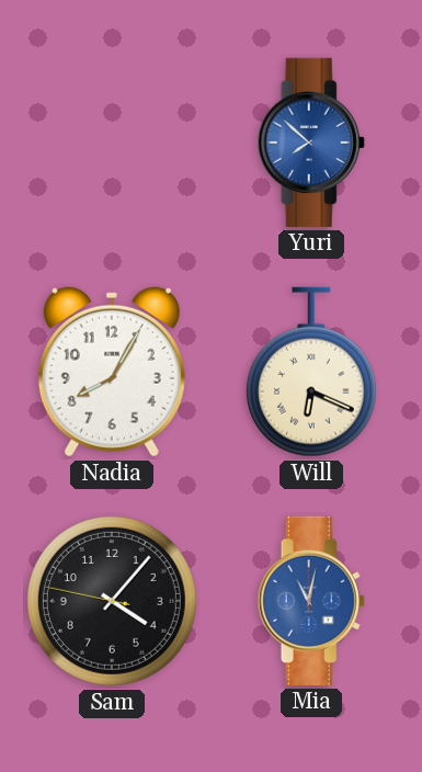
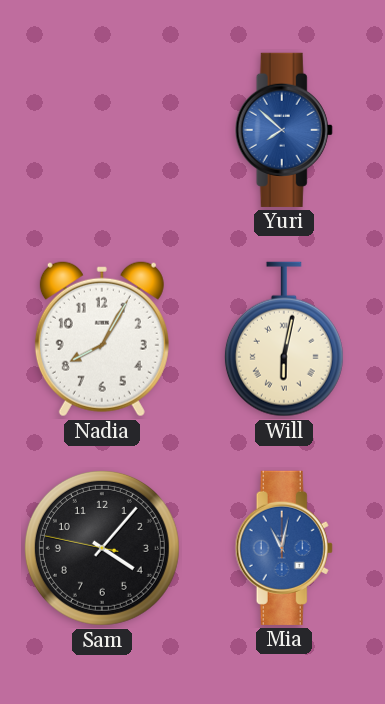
Will: 6:19 -> 6:02
